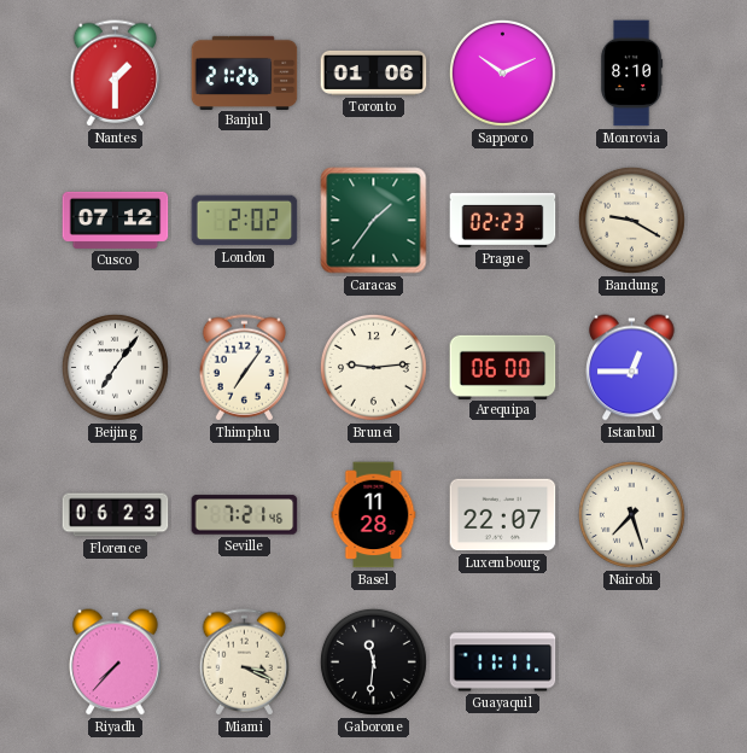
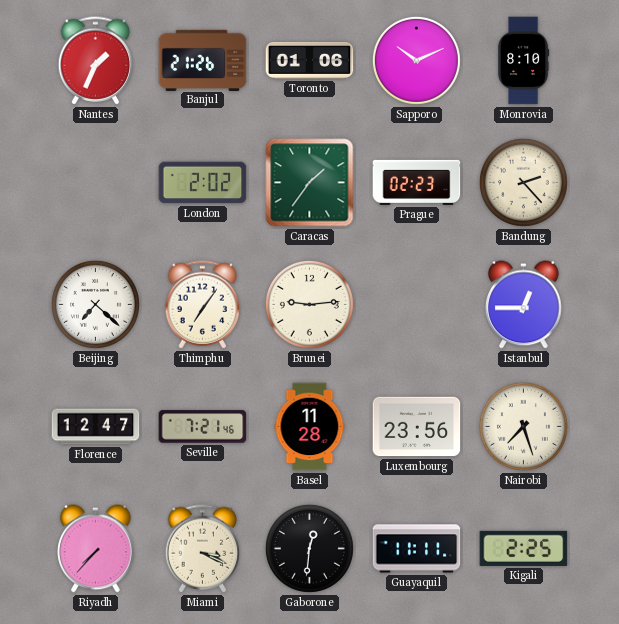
Nantes: 1:30 -> 1:34
Cusco: 07:12 -> none
Bandung: 9:20 -> 2:23
Beijing: 7:06 -> 7:22
Arequipa: 06:00 -> none
Florence: 06:23 -> 12:47
Luxembourg: 22:07 -> 23:56
Gaborone: 11:31 -> 12:31
Kigali: none -> 2:25
